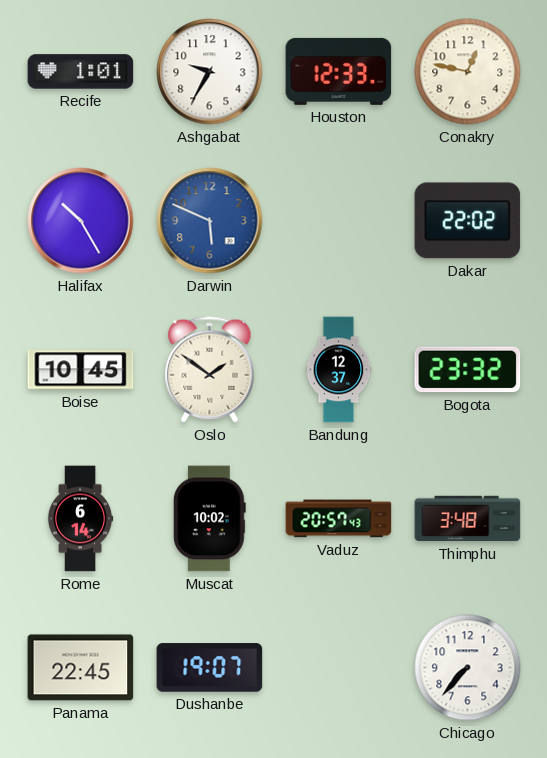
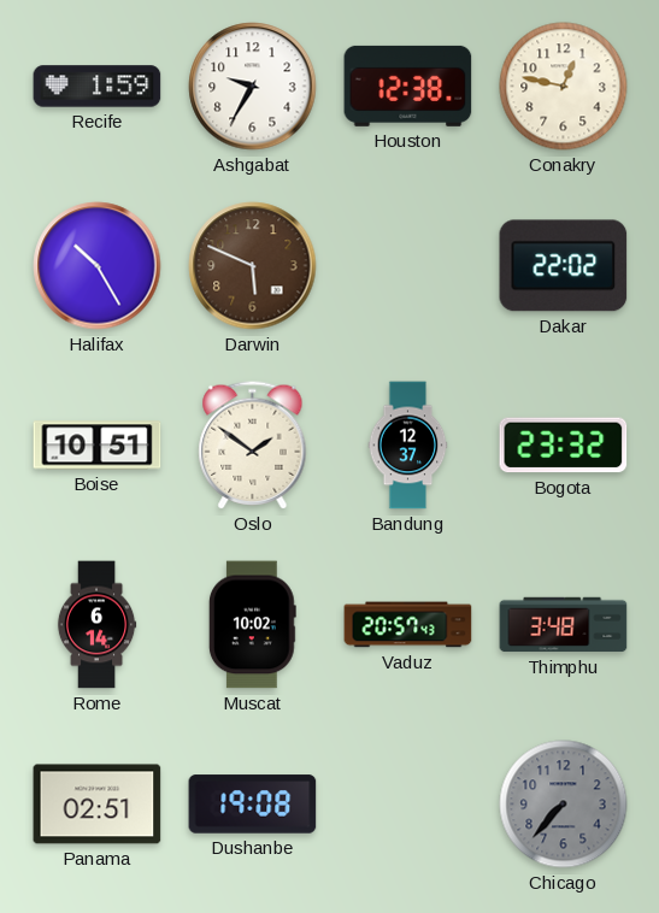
Recife: 1:01 -> 1:59
Houston: 12:33 -> 12:38
Darwin dial: blue -> brown
Boise: 10:45 -> 10:51
Panama: 22:45 -> 02:51
Dushanbe: 19:07 -> 19:08
Chicago dial: white -> grey
